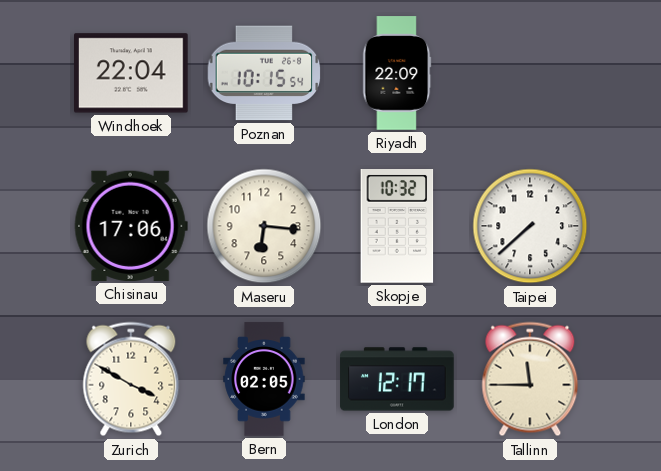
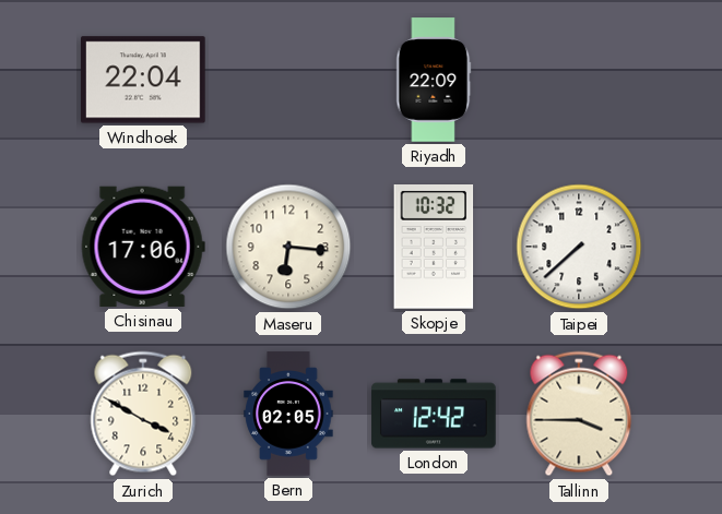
Poznan: 10:15 -> none
London: 12:17 -> 12:42
Tallinn: 11:45 -> 3:45
